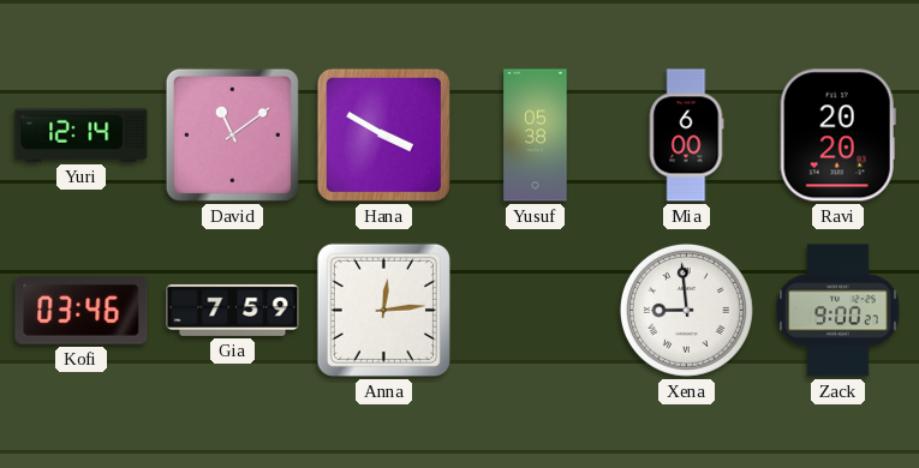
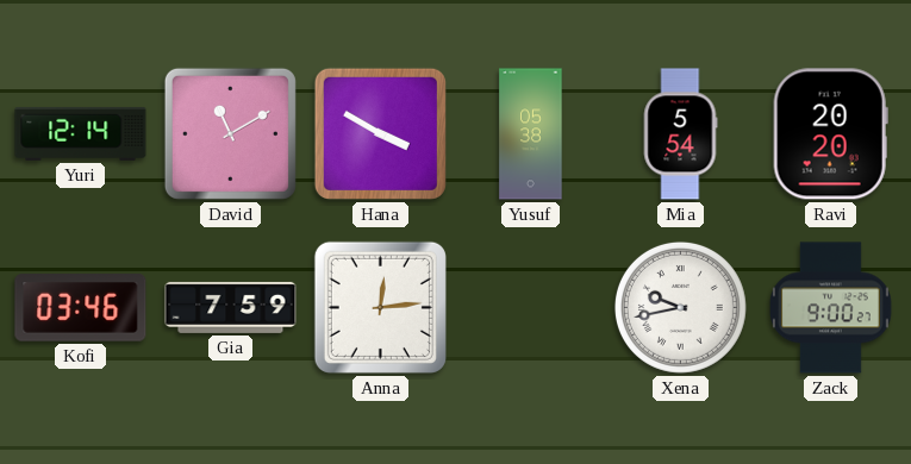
David: 11:09 -> 11:10
Mia: 6:00 -> 5:54
Xena: 8:59 -> 9:43
